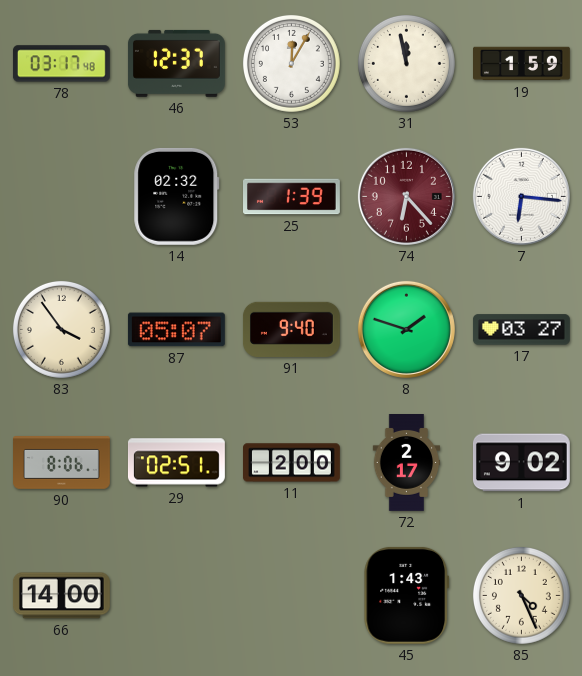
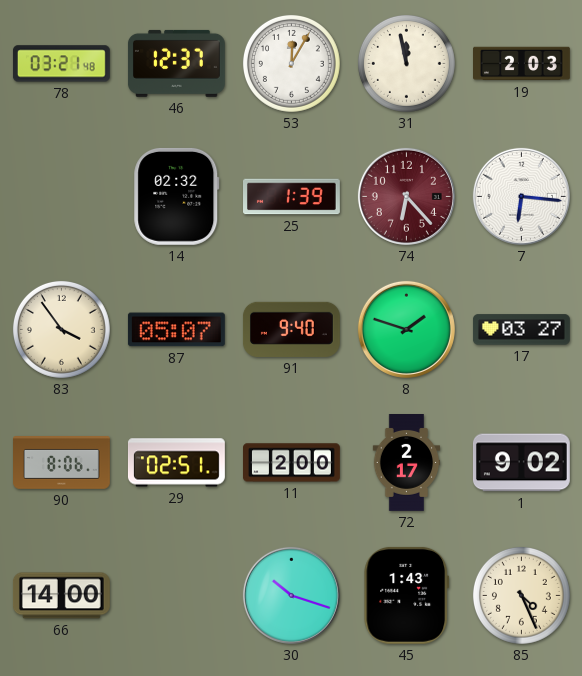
78: 03:17 -> 03:21
19: 1:59 -> 2:03
30: none -> 10:18
